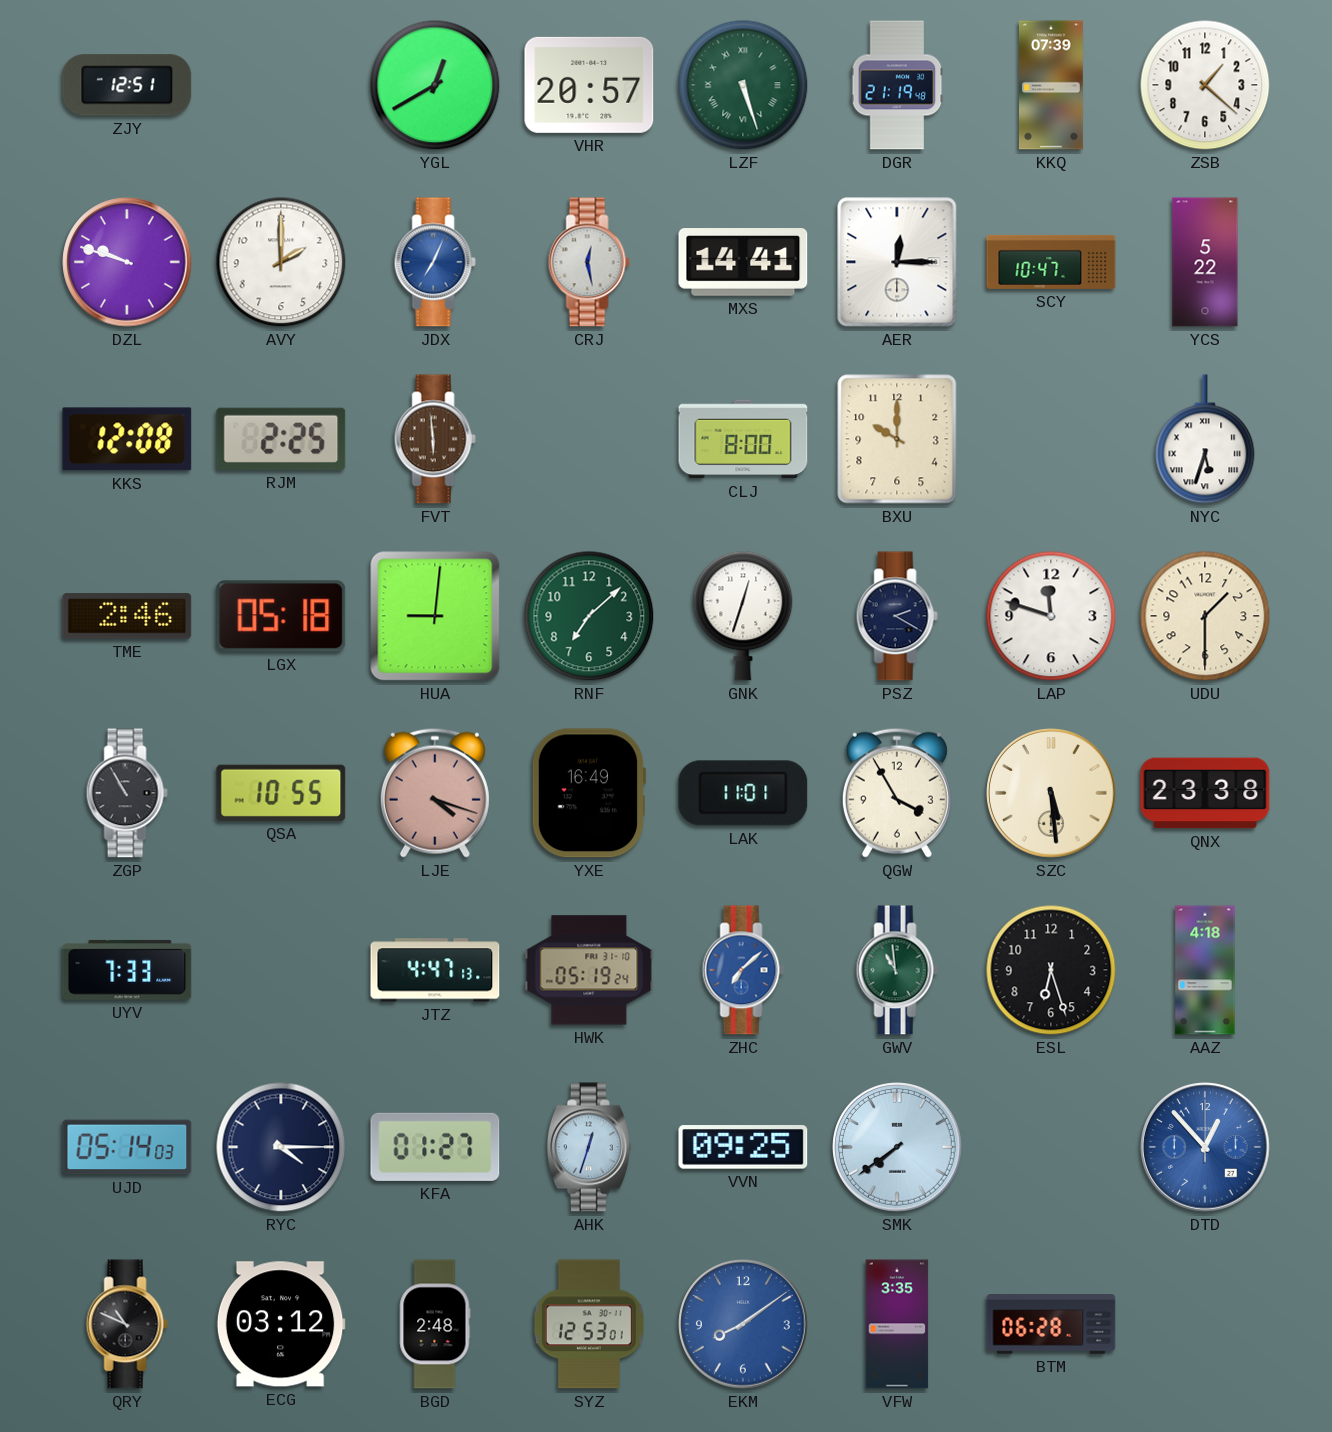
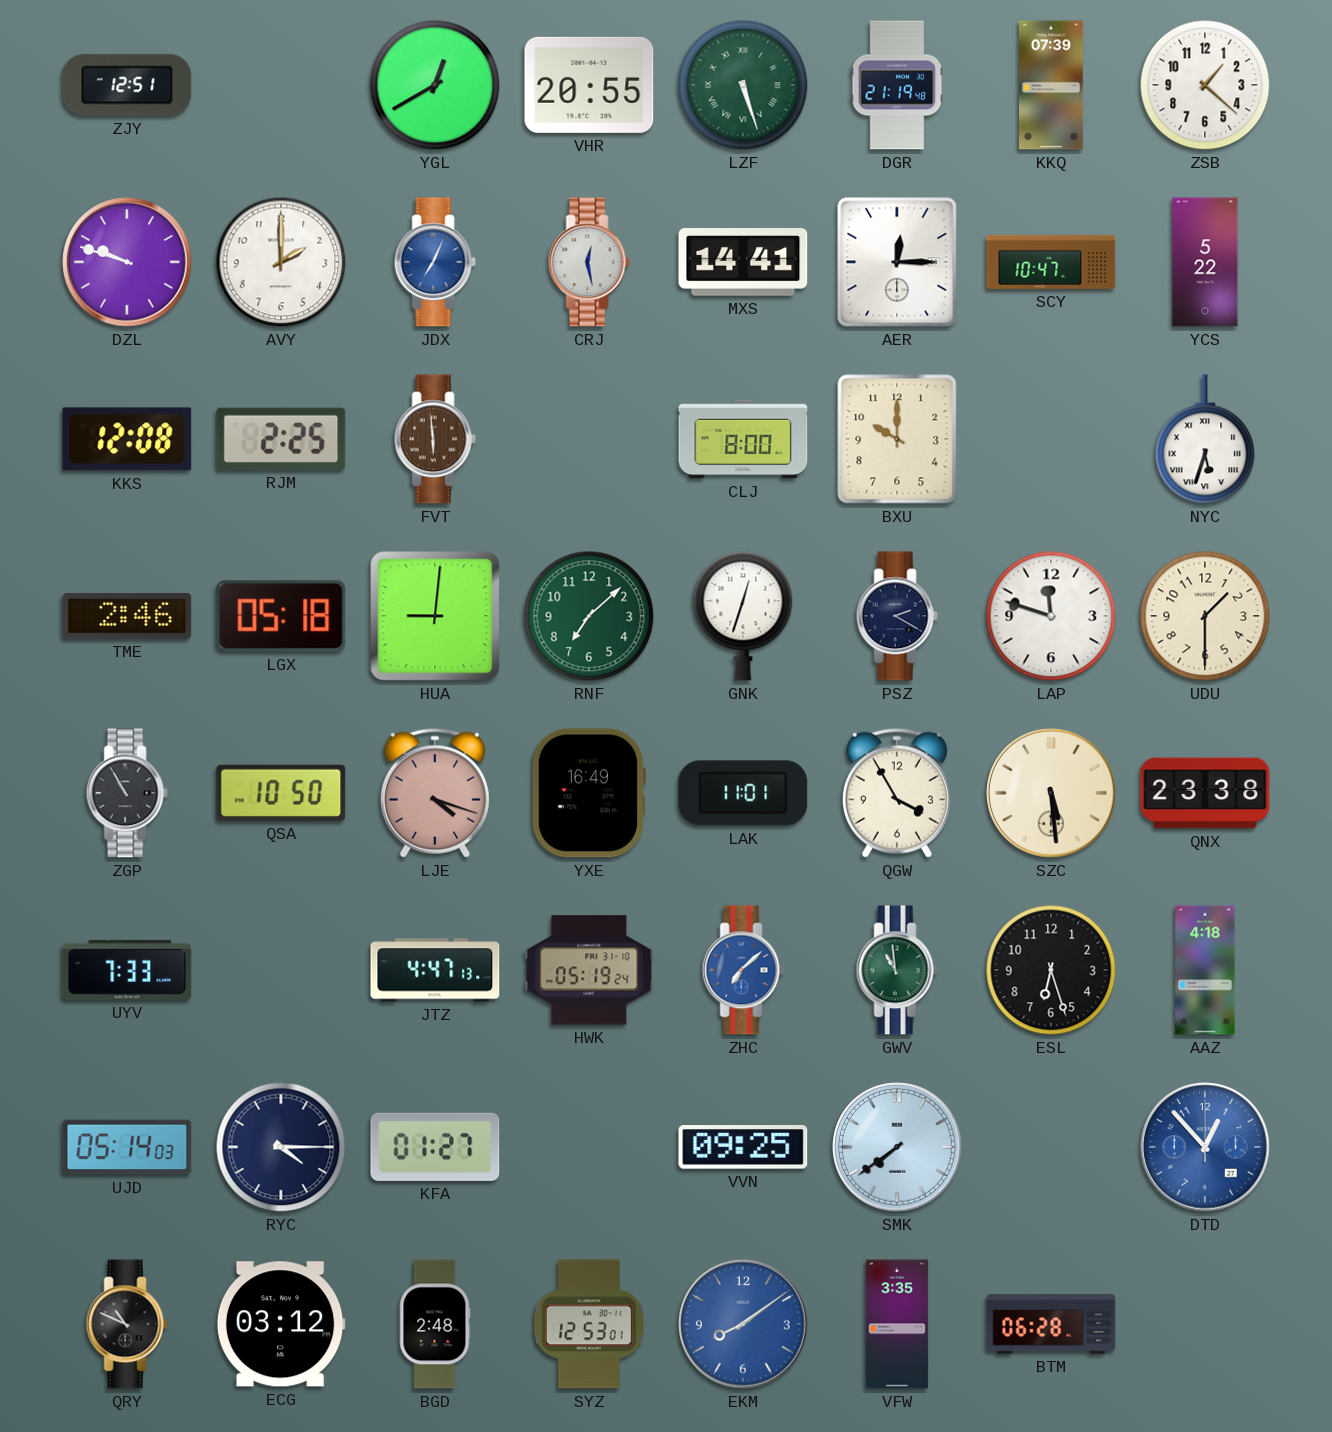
VHR: 20:57 -> 20:55
QSA: 10:55 -> 10:50
AHK: 12:33 -> none
